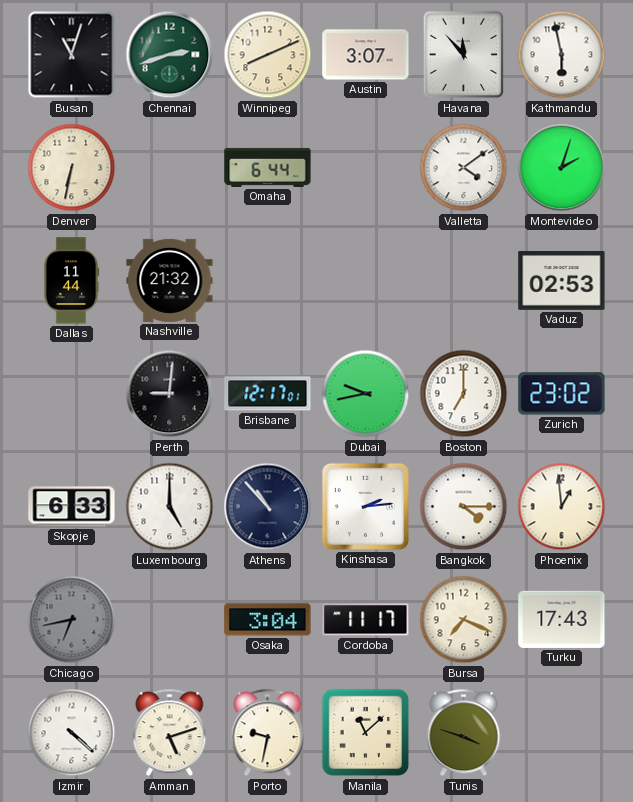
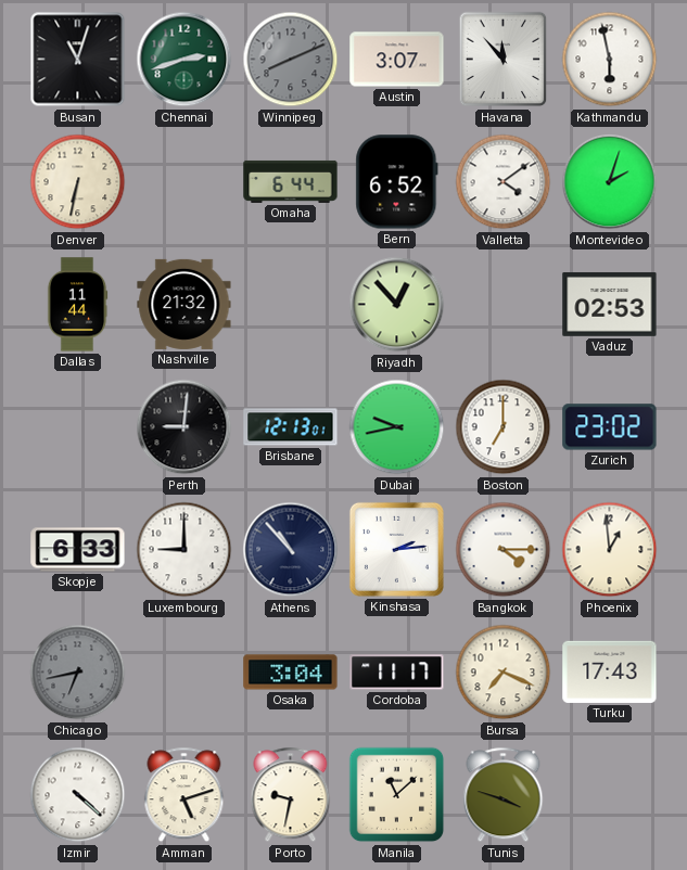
Winnipeg dial: cream -> grey
Bern: none -> 6:52
Riyadh: none -> 12:53
Brisbane: 12:17 -> 12:13
Luxembourg: 5:00 -> 9:00
